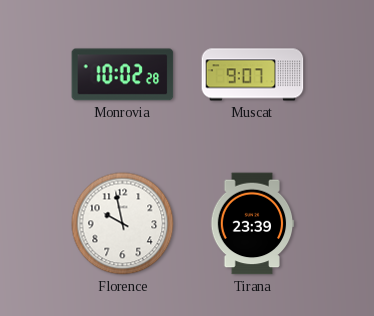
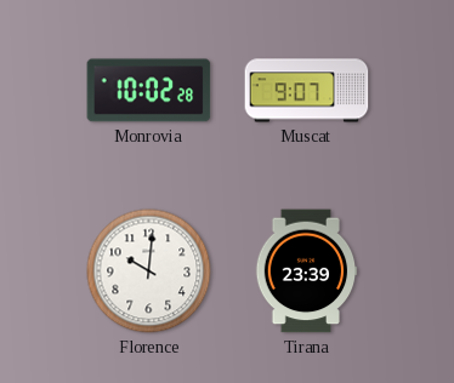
Florence: 9:58 -> 10:01
